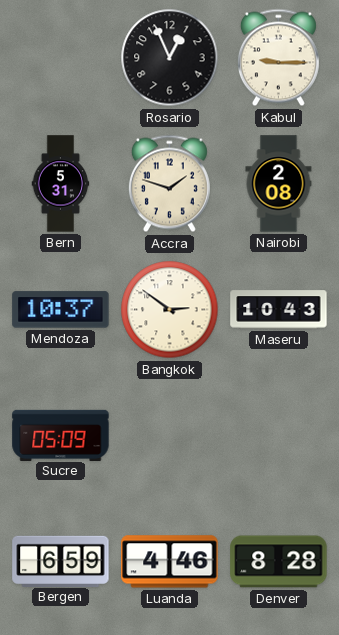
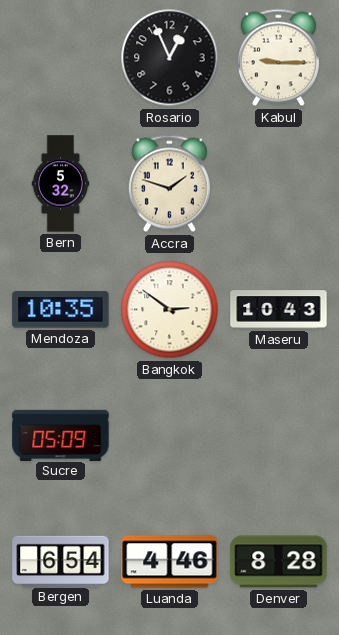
Bern: 5:31 -> 5:32
Nairobi: 2:08 -> none
Mendoza: 10:37 -> 10:35
Bergen: 6:59 -> 6:54
